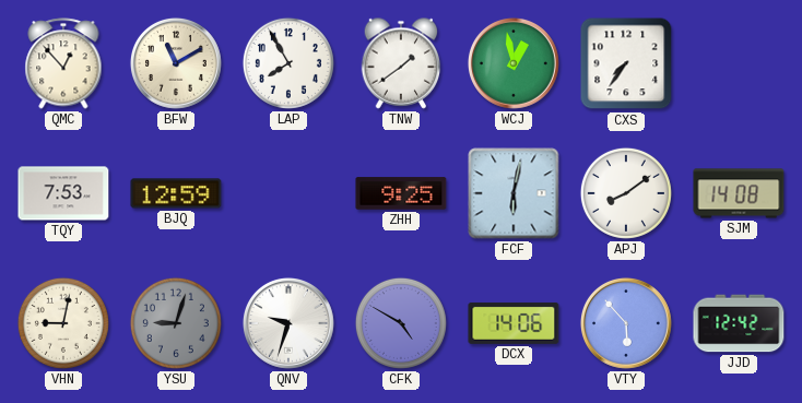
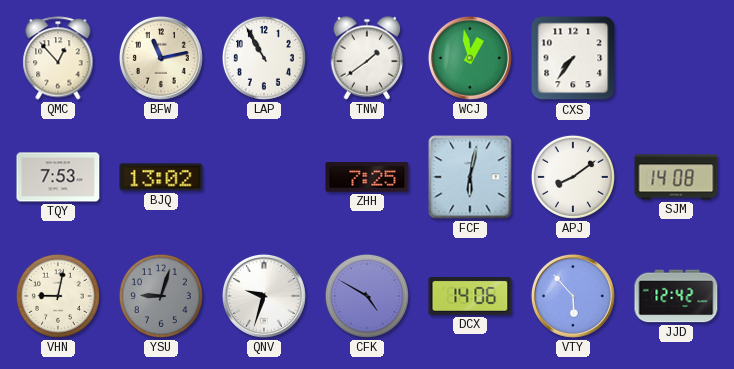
BFW: 11:10 -> 11:13
LAP: 7:55 -> 10:55
BJQ: 12:59 -> 13:02
ZHH: 9:25 -> 7:25
